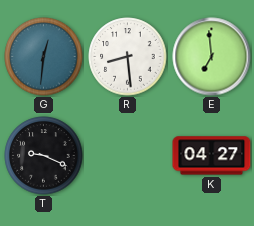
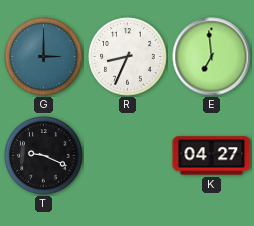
G: 12:31 -> 3:00
R: 8:29 -> 8:34
